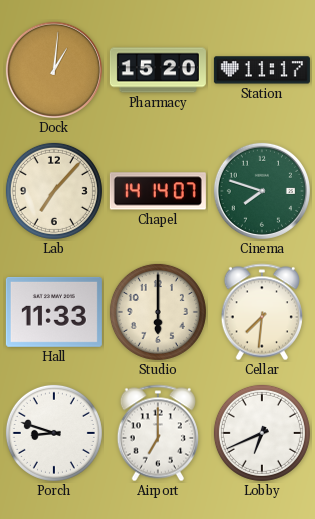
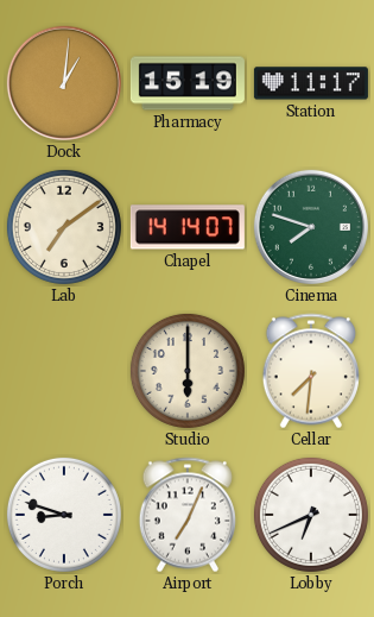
Pharmacy: 15:20 -> 15:19
Lab: 7:07 -> 7:09
Hall: 11:33 -> none
Airport: 7:00 -> 7:04
